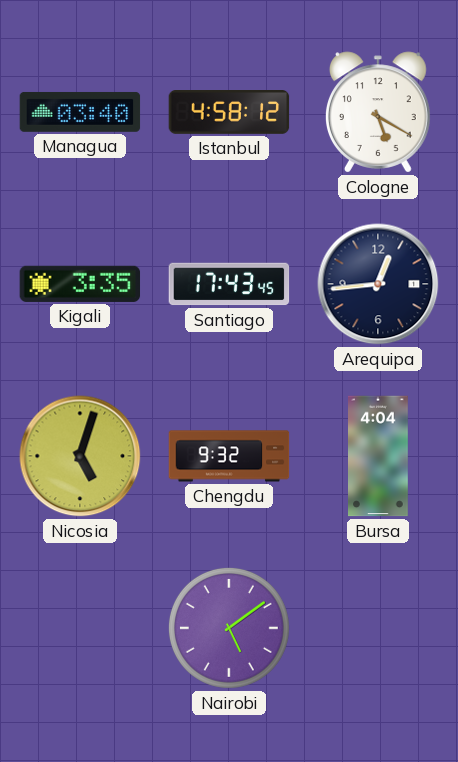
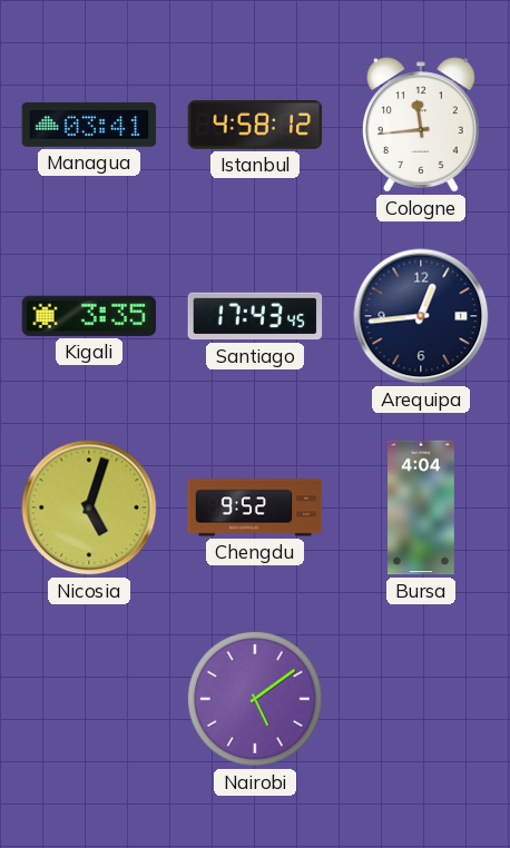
Managua: 03:40 -> 03:41
Cologne: 5:20 -> 11:44
Chengdu: 9:32 -> 9:52
